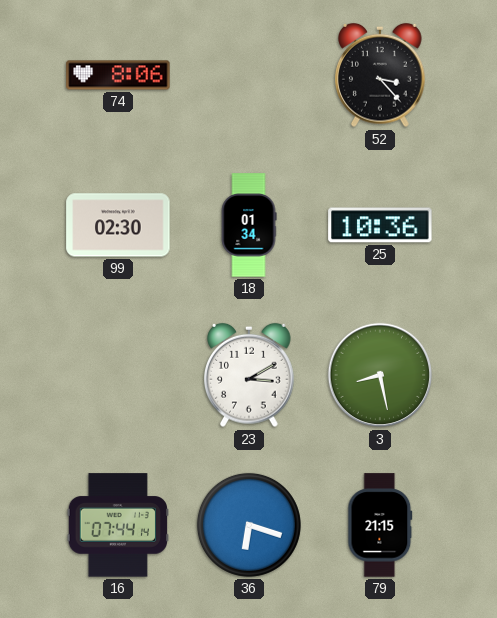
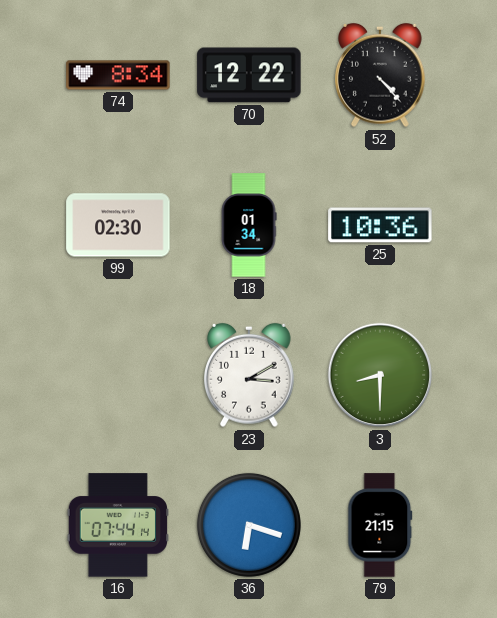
74: 8:06 -> 8:34
70: none -> 12:22
52: 3:23 -> 4:23
3: 8:28 -> 8:30
